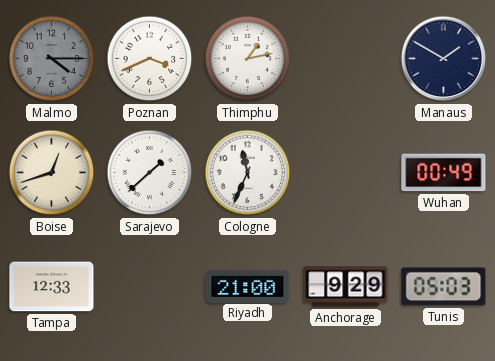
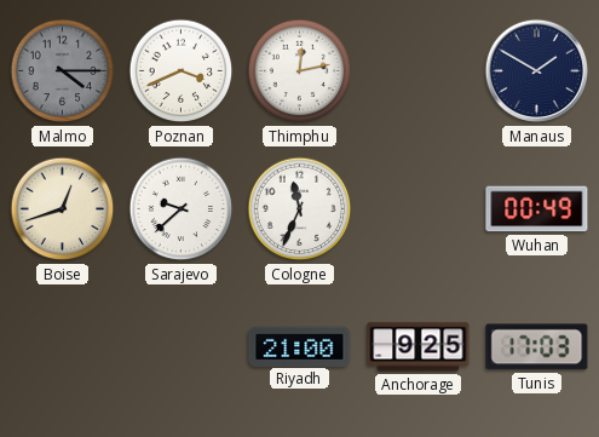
Thimphu: 1:13 -> 12:13
Sarajevo: 1:38 -> 9:38
Tampa: 12:33 -> none
Anchorage: 9:29 -> 9:25
Tunis: 05:03 -> 17:03
